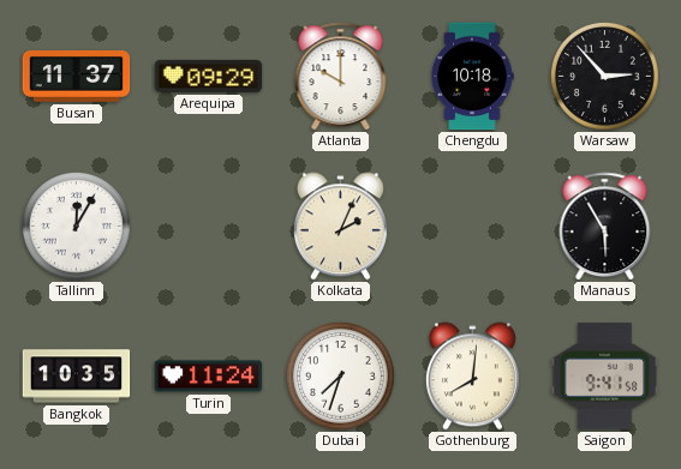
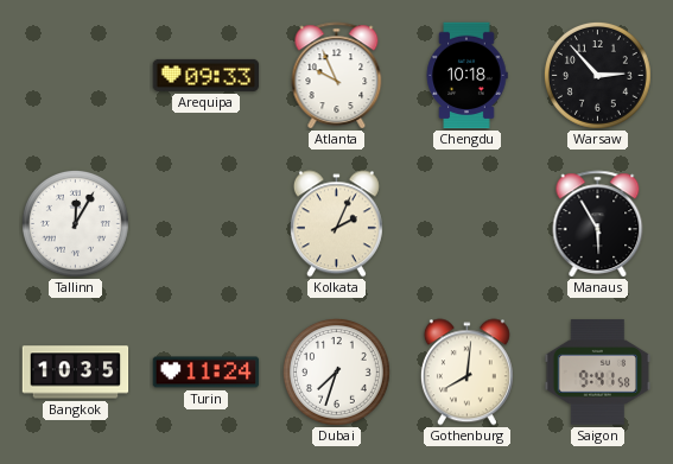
Busan: 11:37 -> none
Arequipa: 09:29 -> 09:33
Atlanta: 10:00 -> 9:56
